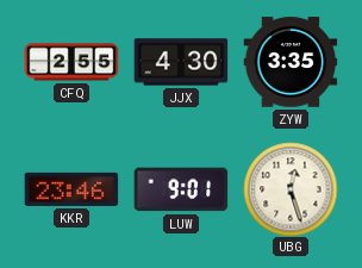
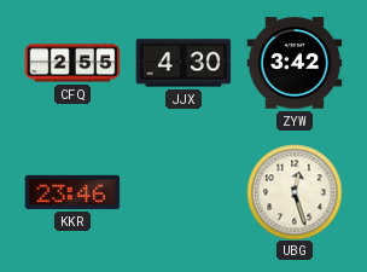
ZYW: 3:35 -> 3:42
LUW: 9:01 -> none
